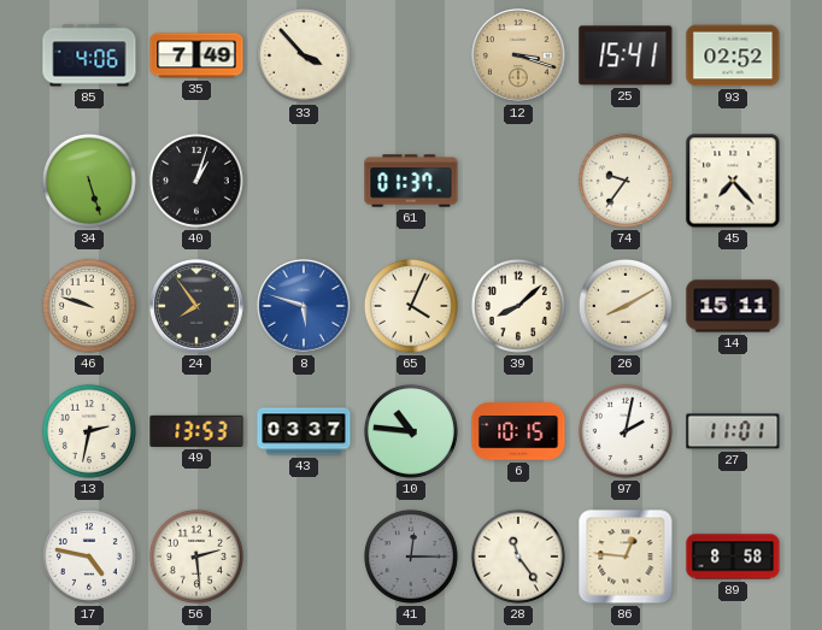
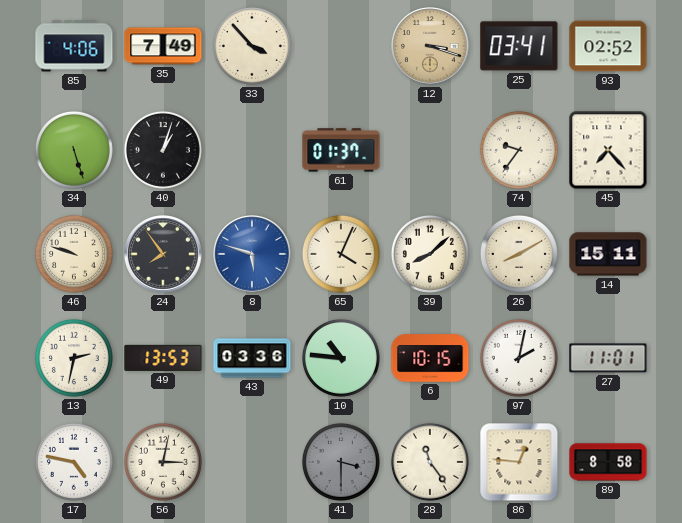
25: 15:41 -> 03:41
43: 03:37 -> 03:36
56: 2:29 -> 3:02
41: 12:15 -> 3:30
